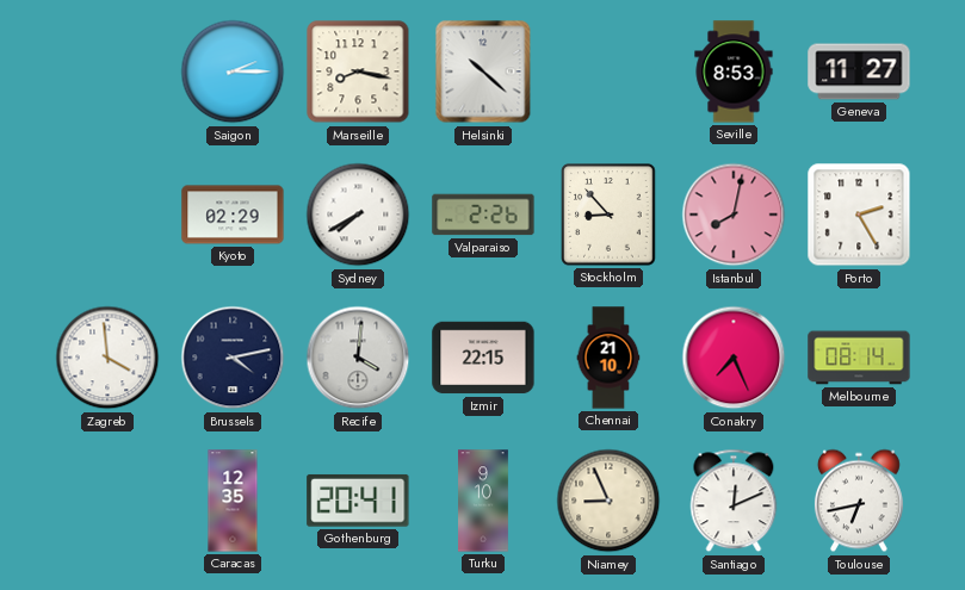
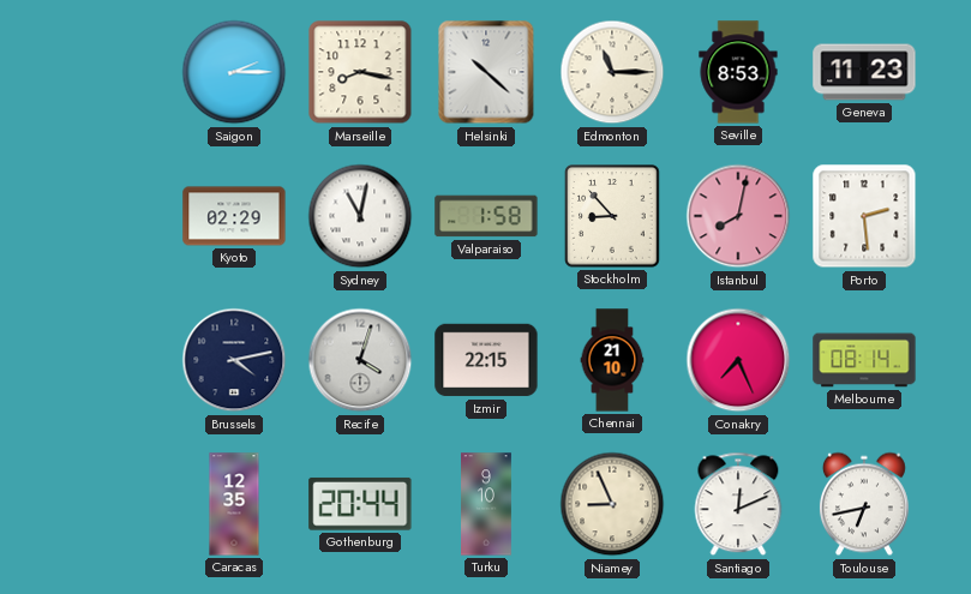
Edmonton: none -> 11:15
Geneva: 11:27 -> 11:23
Sydney: 7:40 -> 11:02
Valparaiso: 2:26 -> 1:58
Porto: 2:25 -> 2:29
Zagreb: 3:59 -> none
Recife: 4:01 -> 4:03
Gothenburg: 20:41 -> 20:44
